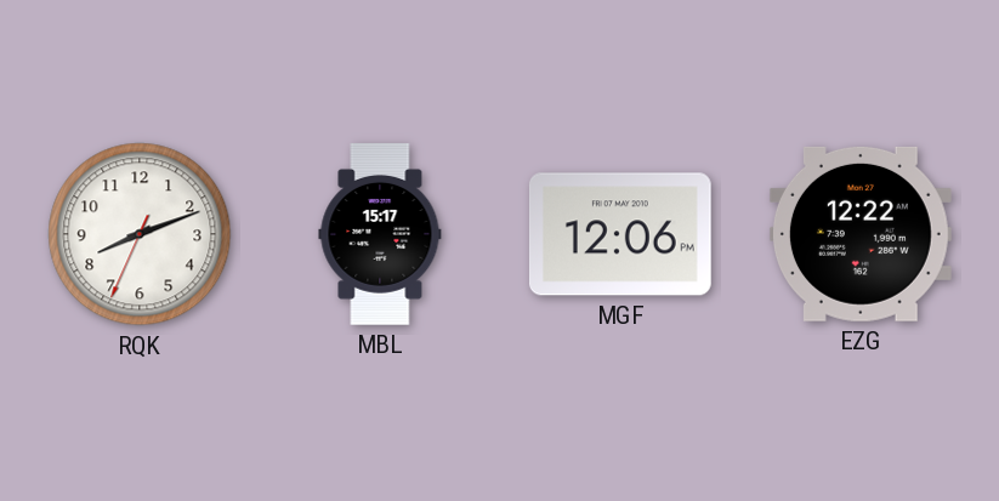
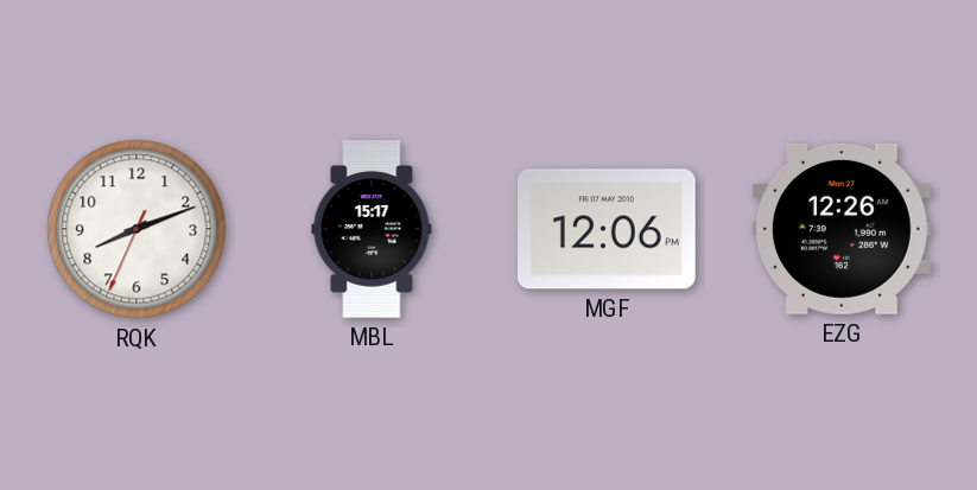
EZG: 12:22 -> 12:26
